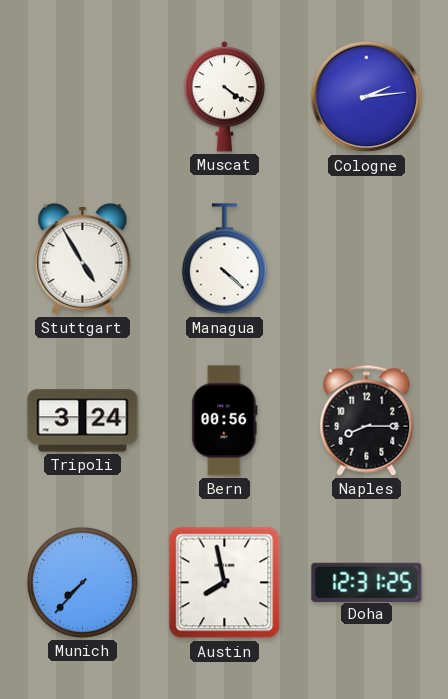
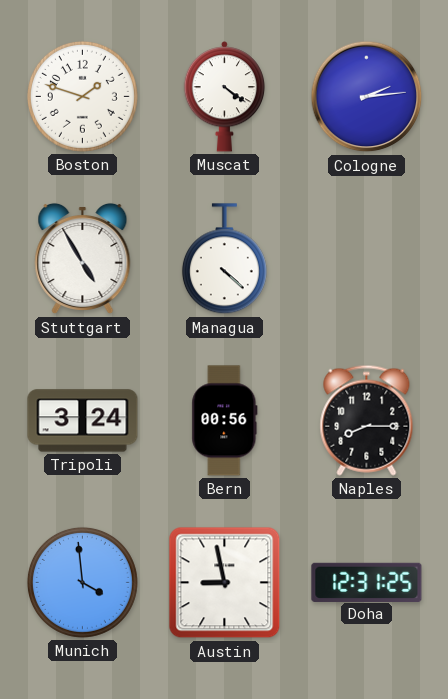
Boston: none -> 1:48
Munich: 7:37 -> 3:59
Austin: 7:58 -> 8:58
